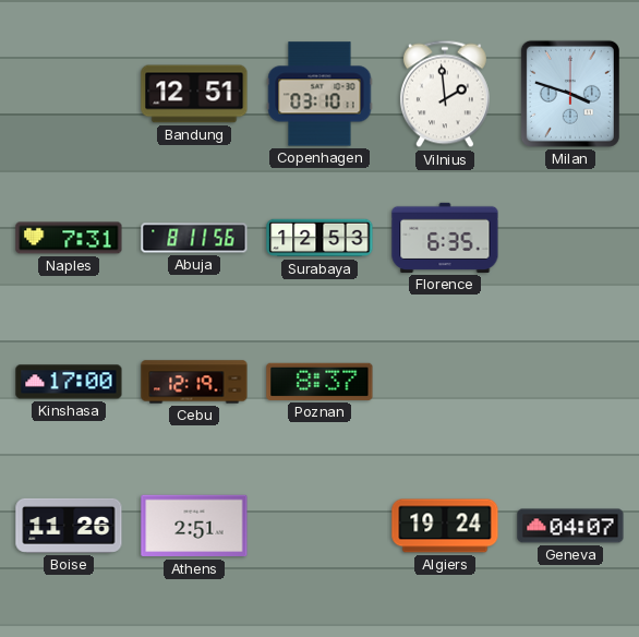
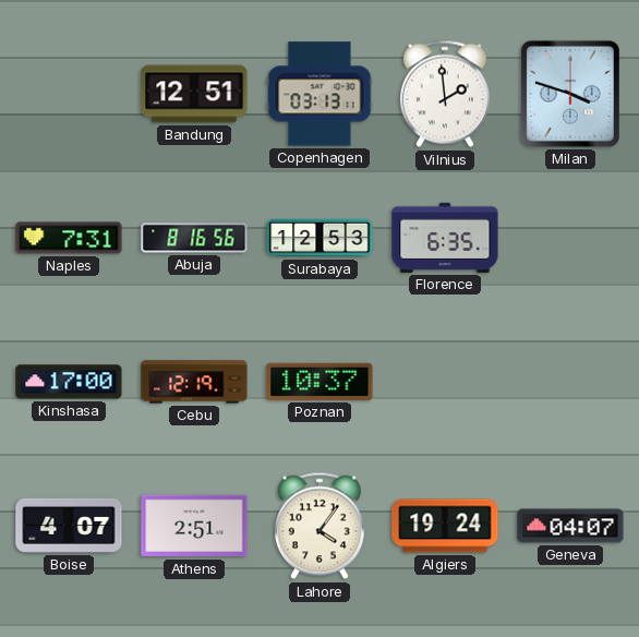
Copenhagen: 03:10 -> 03:13
Abuja: 8:11 -> 8:16
Poznan: 8:37 -> 10:37
Boise: 11:26 -> 4:07
Lahore: none -> 4:06
